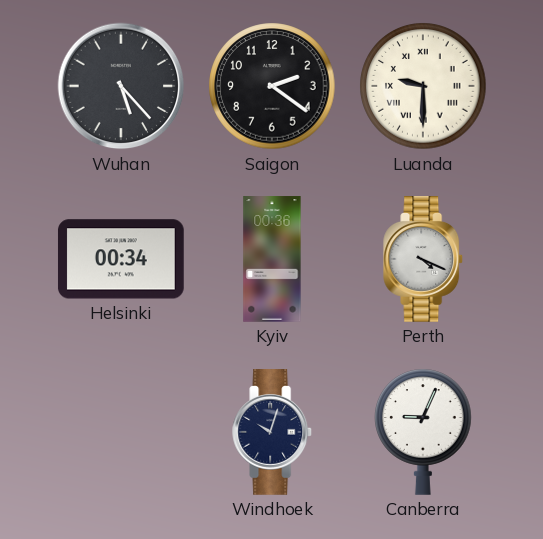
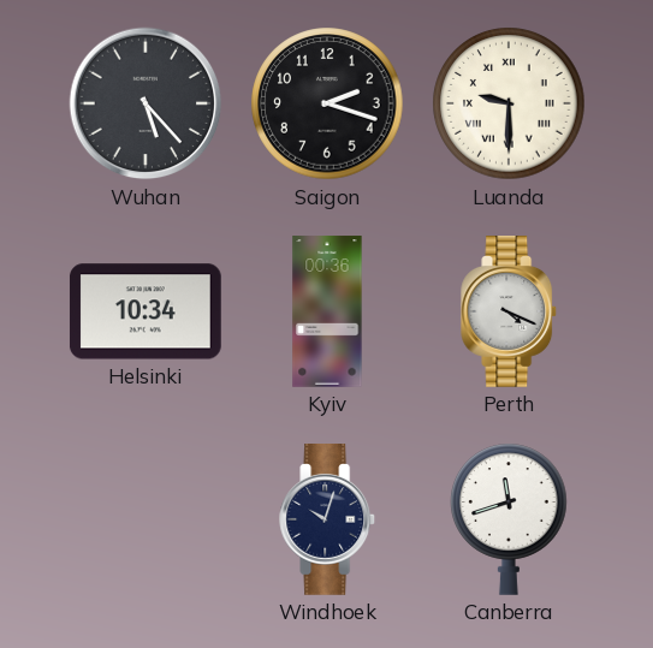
Saigon: 2:21 -> 2:18
Helsinki: 00:34 -> 10:34
Canberra: 9:04 -> 11:42
